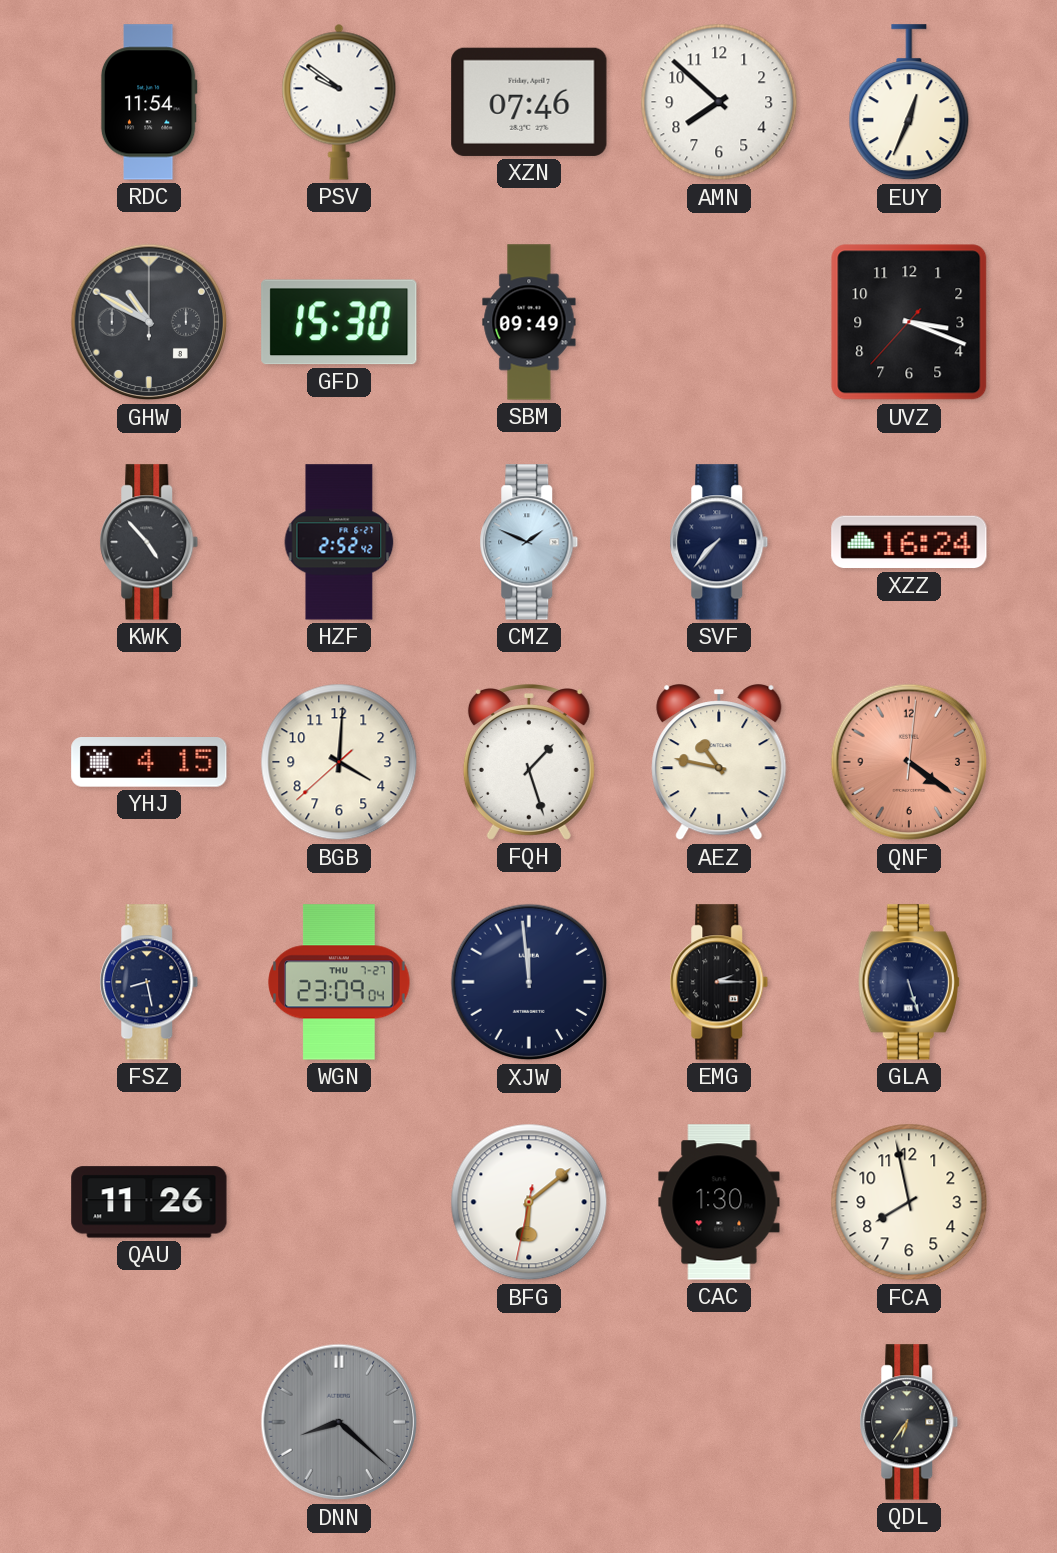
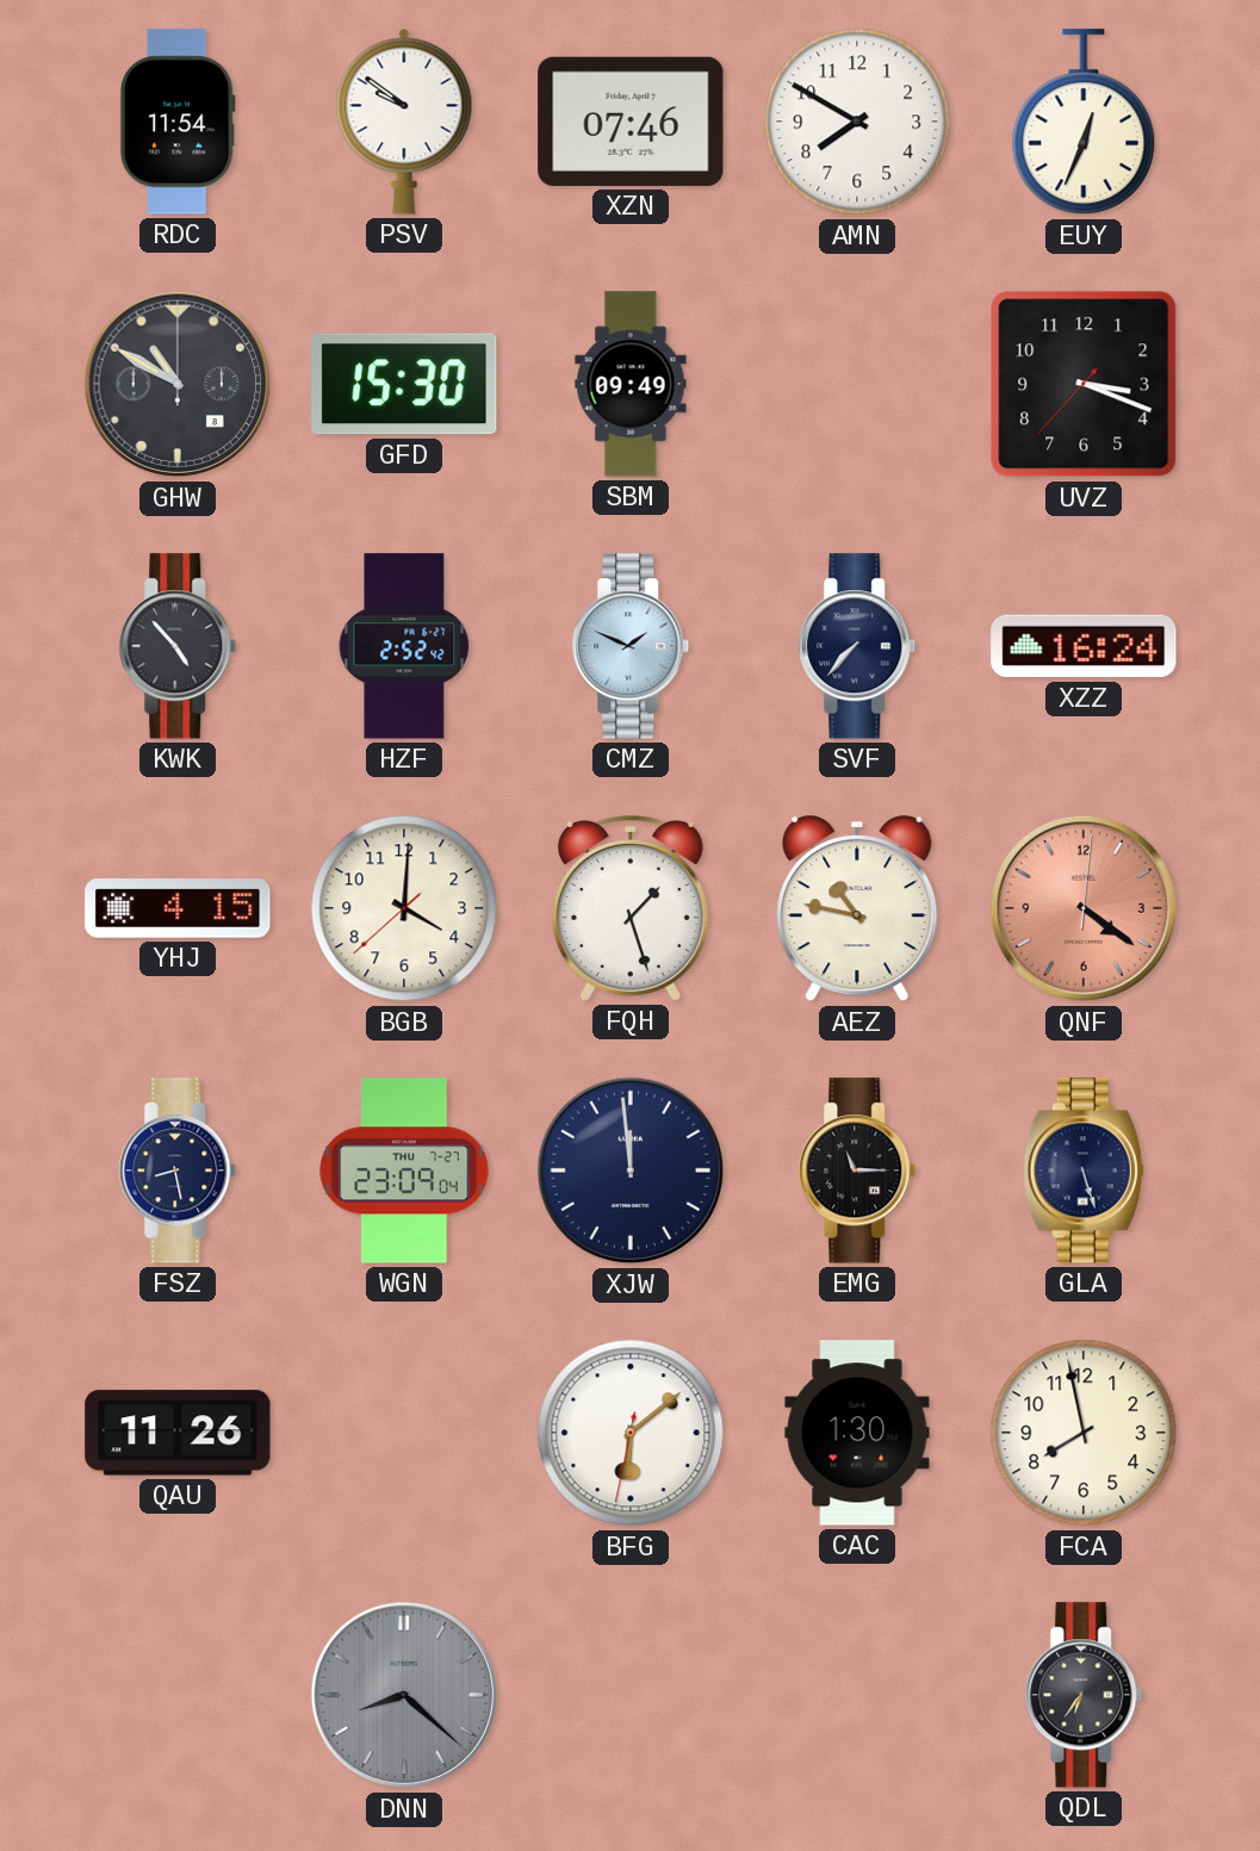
AMN: 7:52 -> 7:50
EMG: 2:15 -> 11:15
